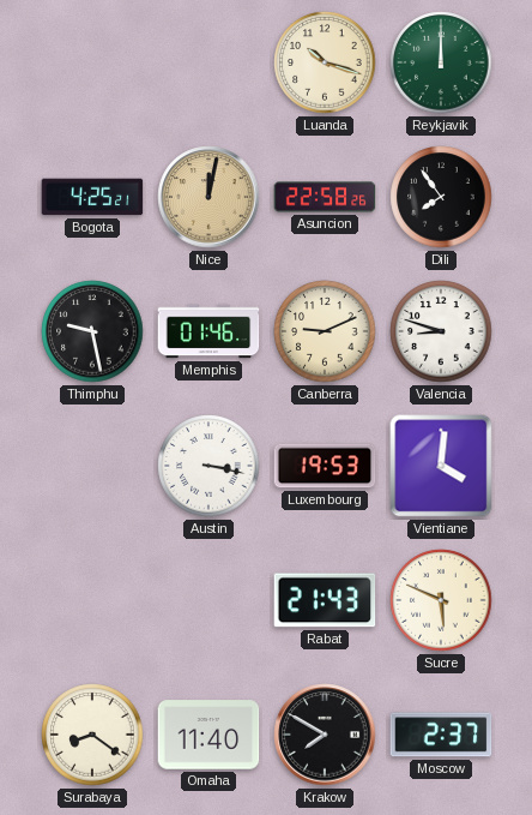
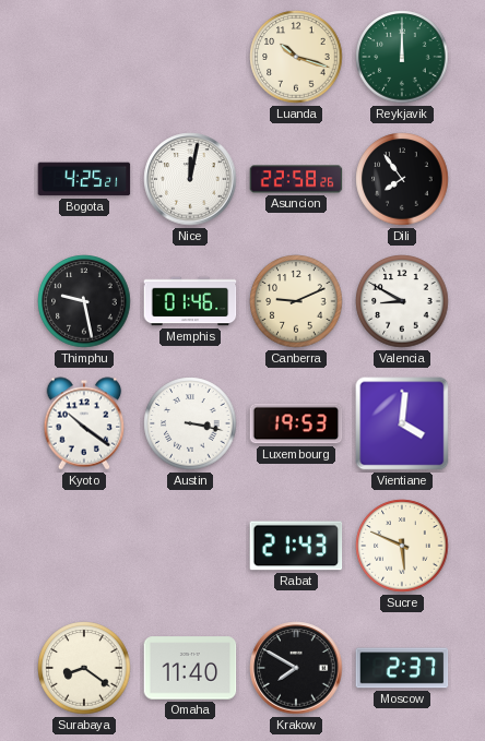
Nice dial: champagne -> white
Valencia: 8:48 -> 8:50
Kyoto: none -> 10:21
